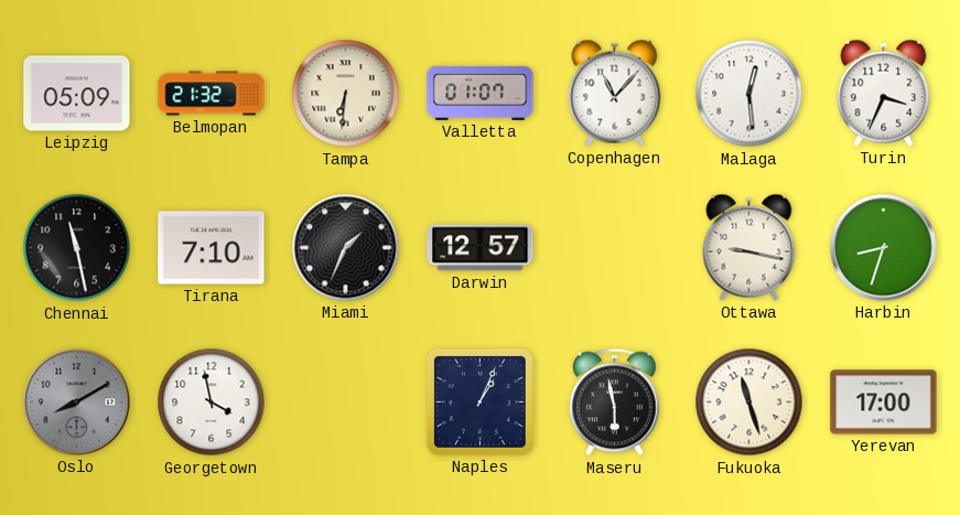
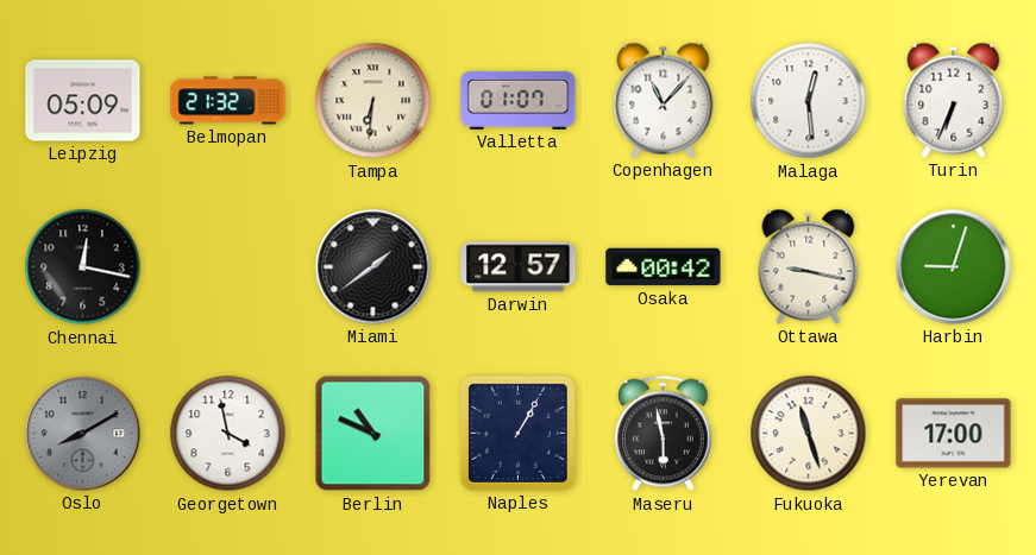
Turin: 3:34 -> 6:34
Chennai: 11:28 -> 12:17
Tirana: 7:10 -> none
Miami: 1:34 -> 1:39
Osaka: none -> 00:42
Harbin: 8:33 -> 9:03
Berlin: none -> 10:49
Naples: 1:04 -> 1:05
